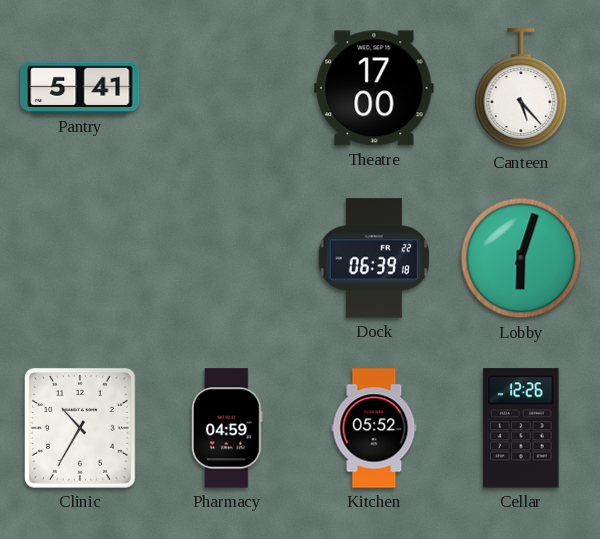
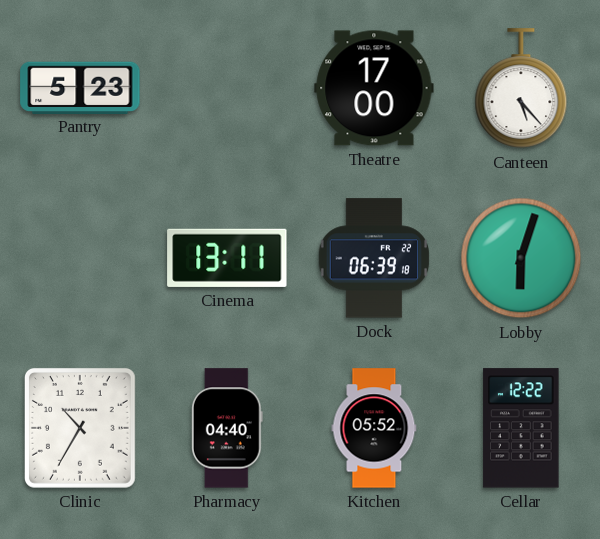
Pantry: 5:41 -> 5:23
Cinema: none -> 13:11
Pharmacy: 04:59 -> 04:40
Cellar: 12:26 -> 12:22
